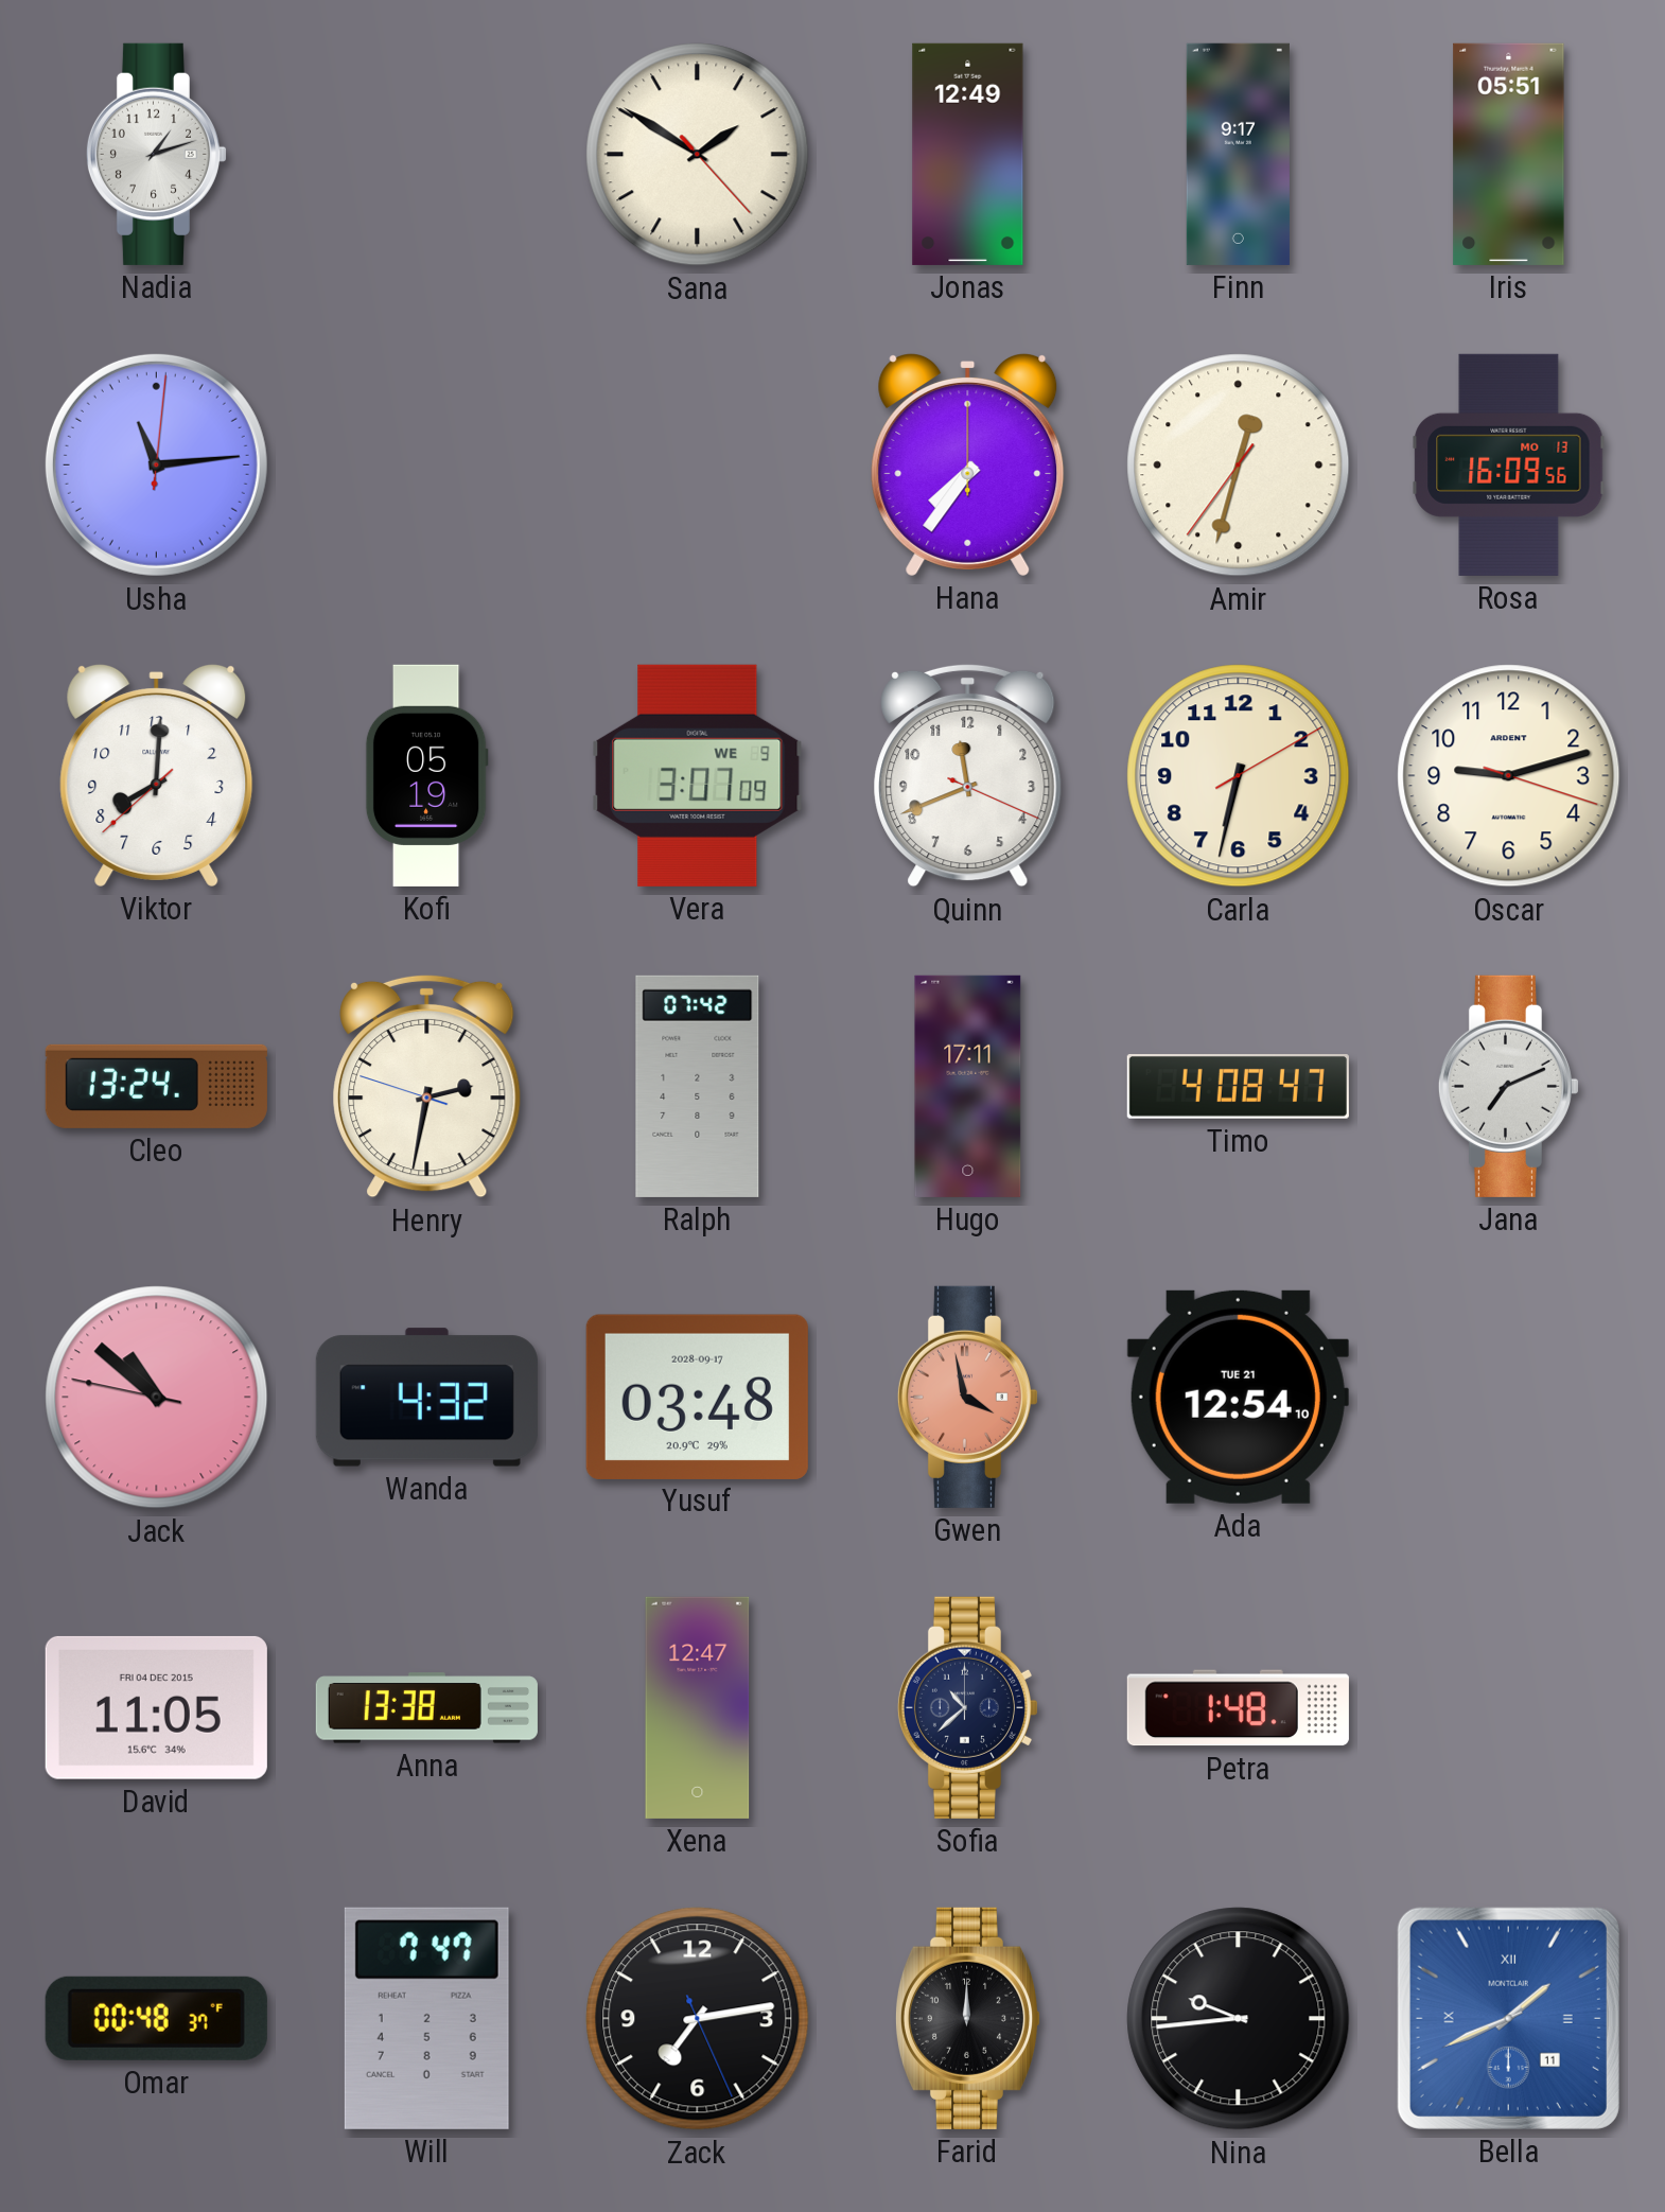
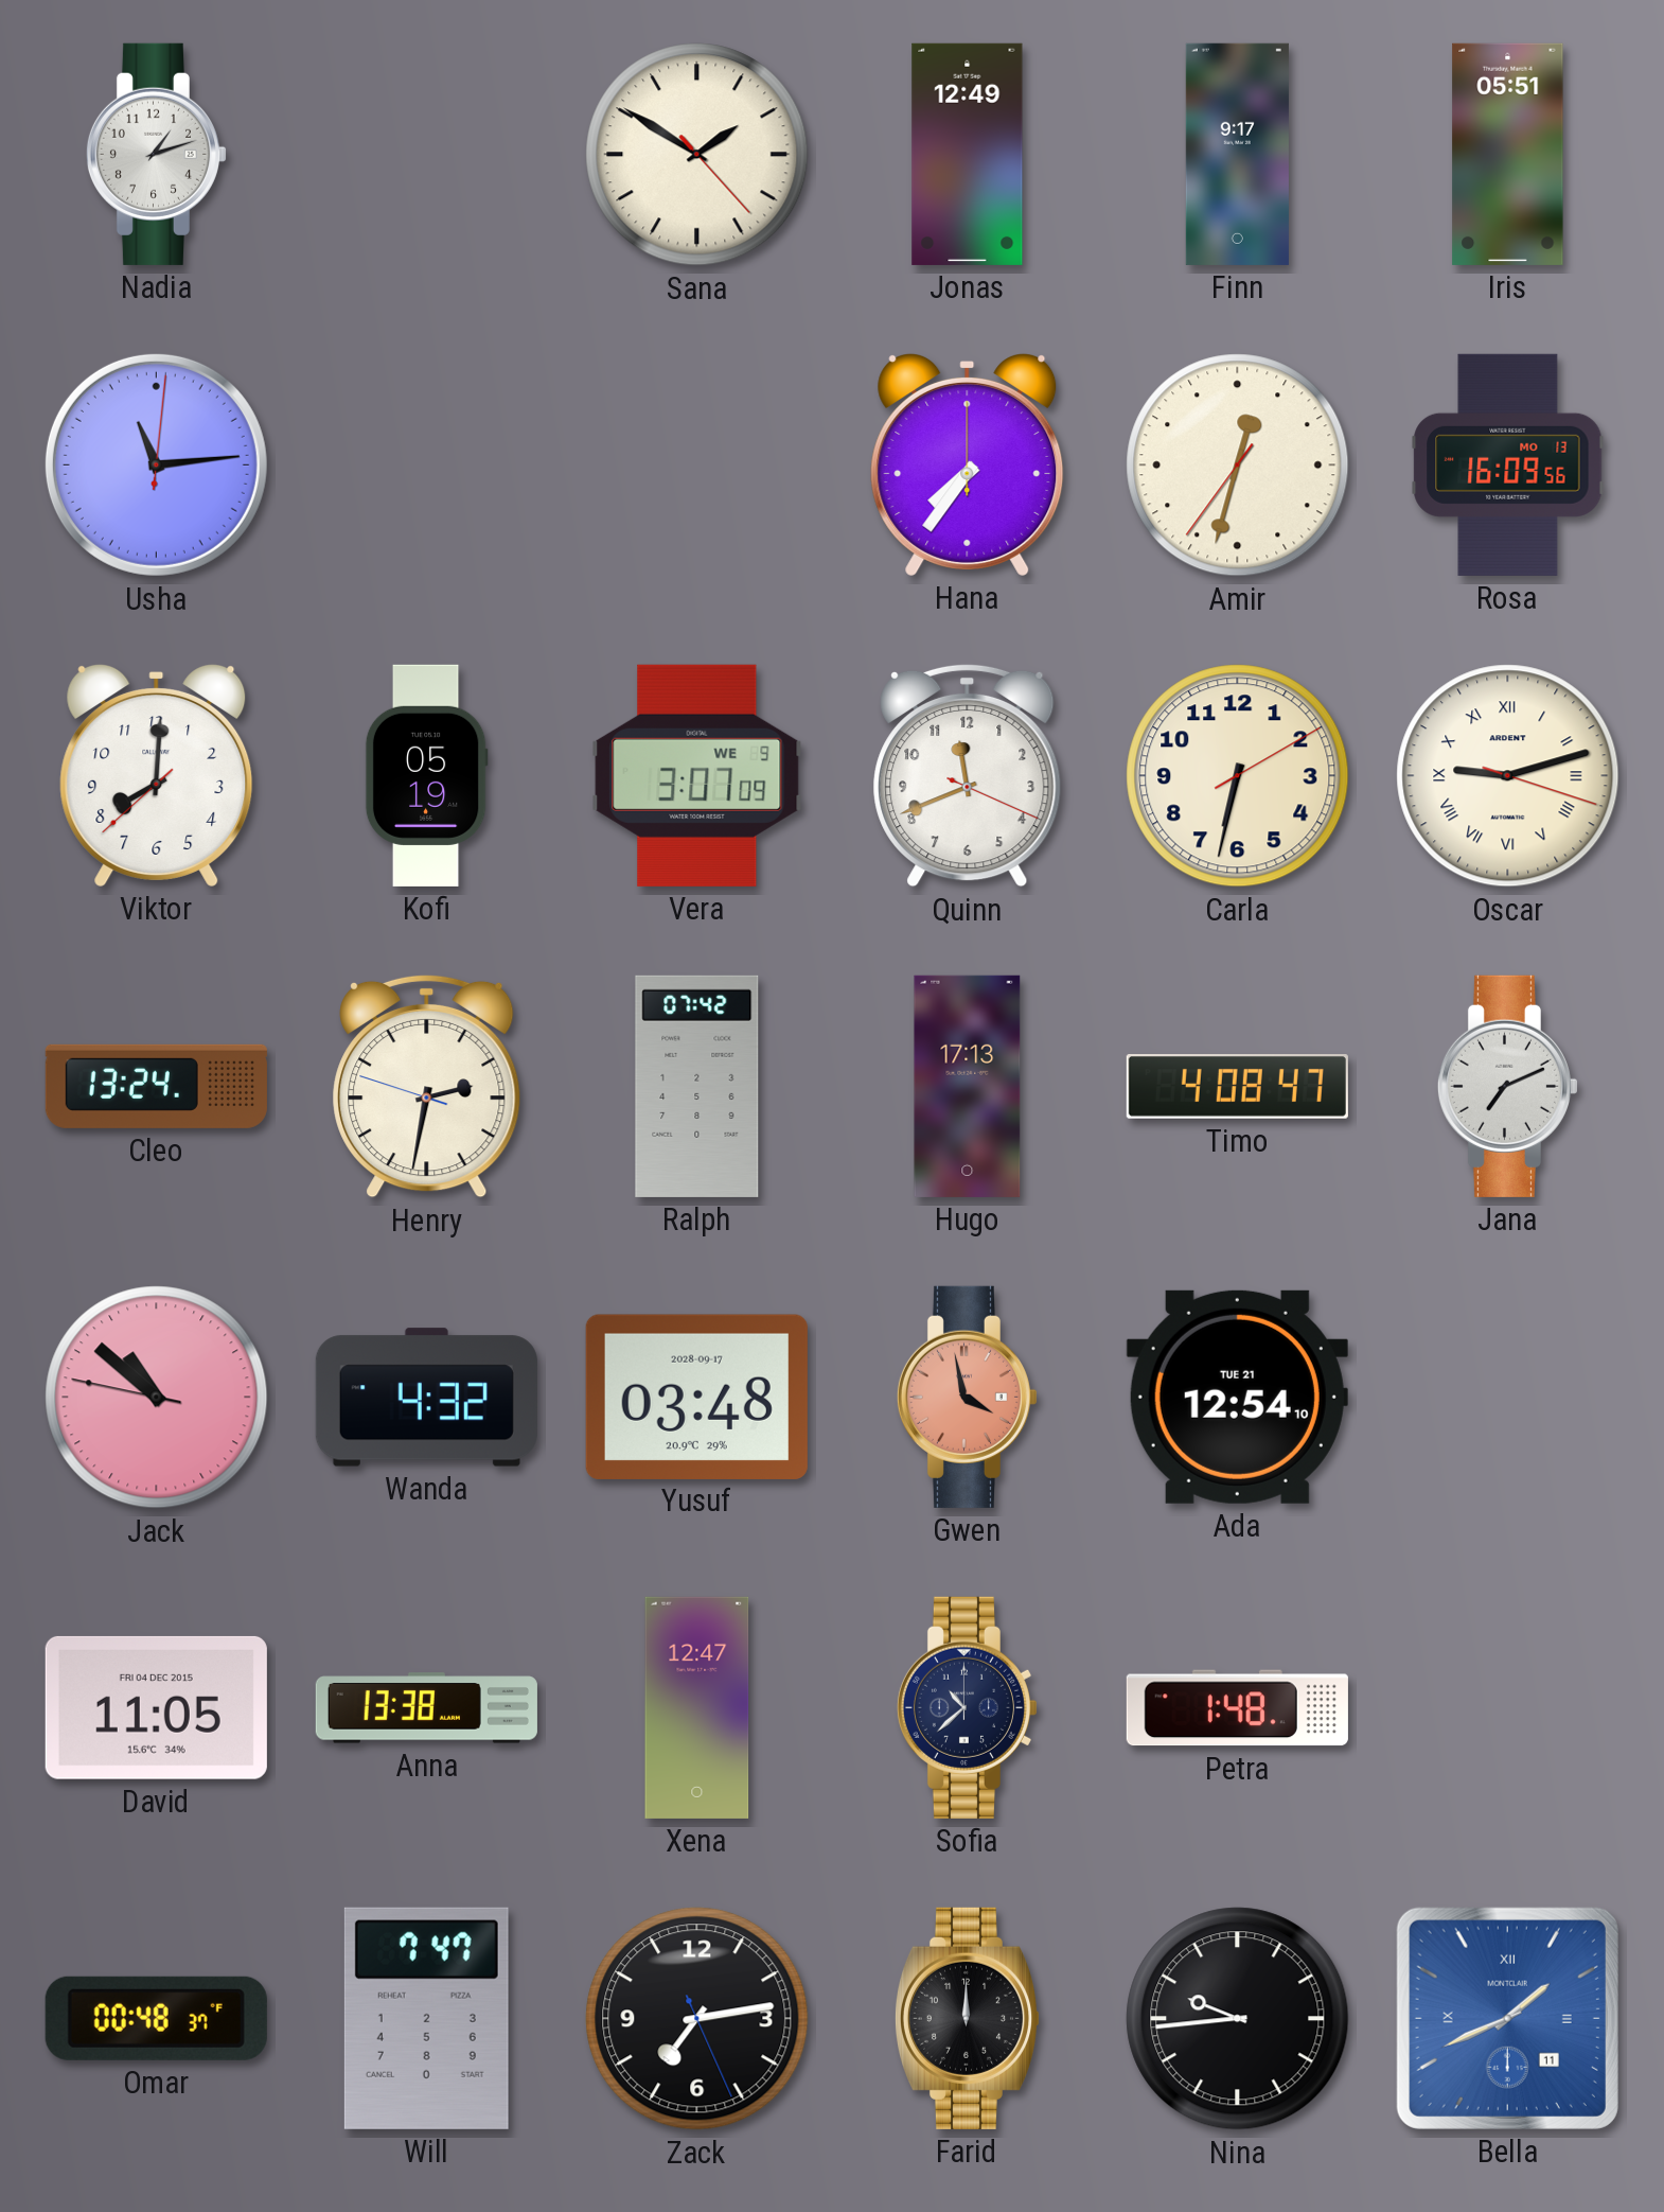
Oscar numerals: Arabic -> Roman
Hugo: 17:11 -> 17:13
